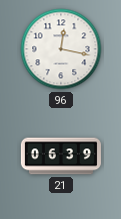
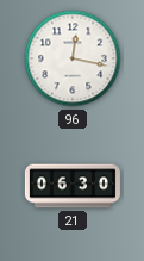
21: 06:39 -> 06:30
